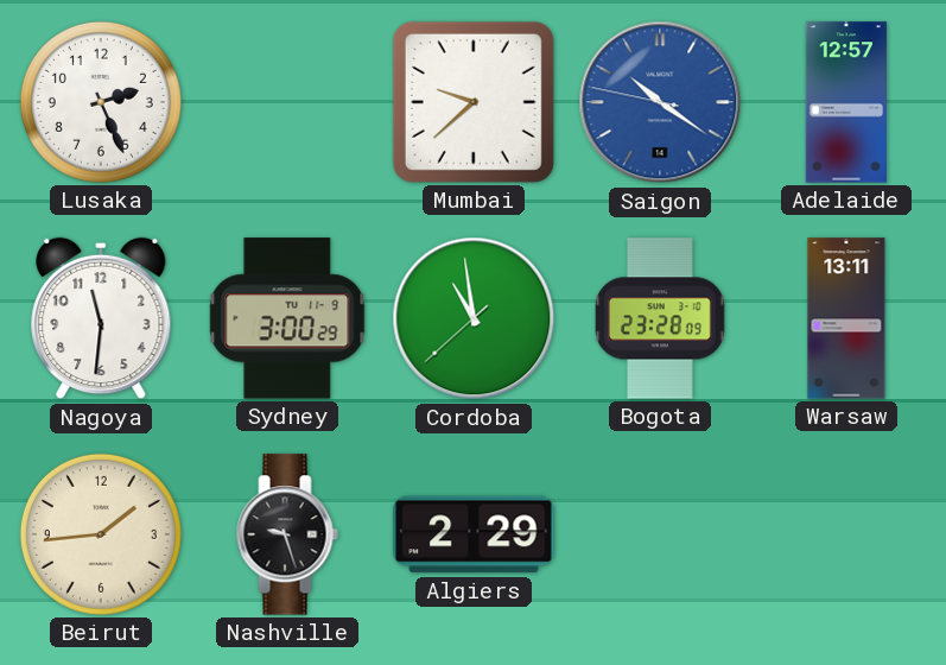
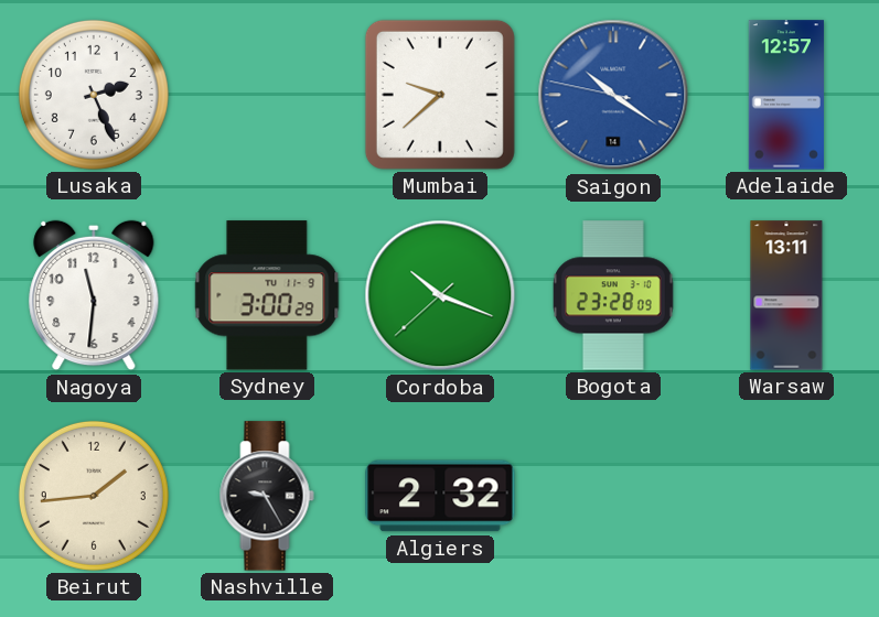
Cordoba: 10:58 -> 10:18
Nashville: 9:27 -> 9:25
Algiers: 2:29 -> 2:32
